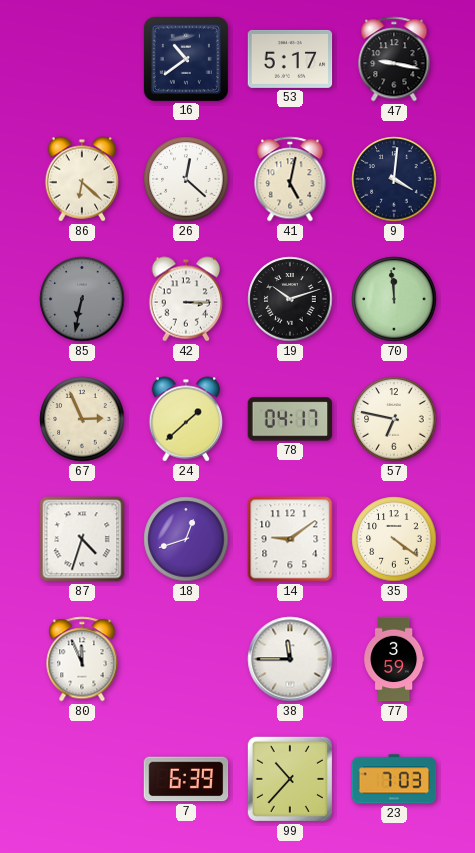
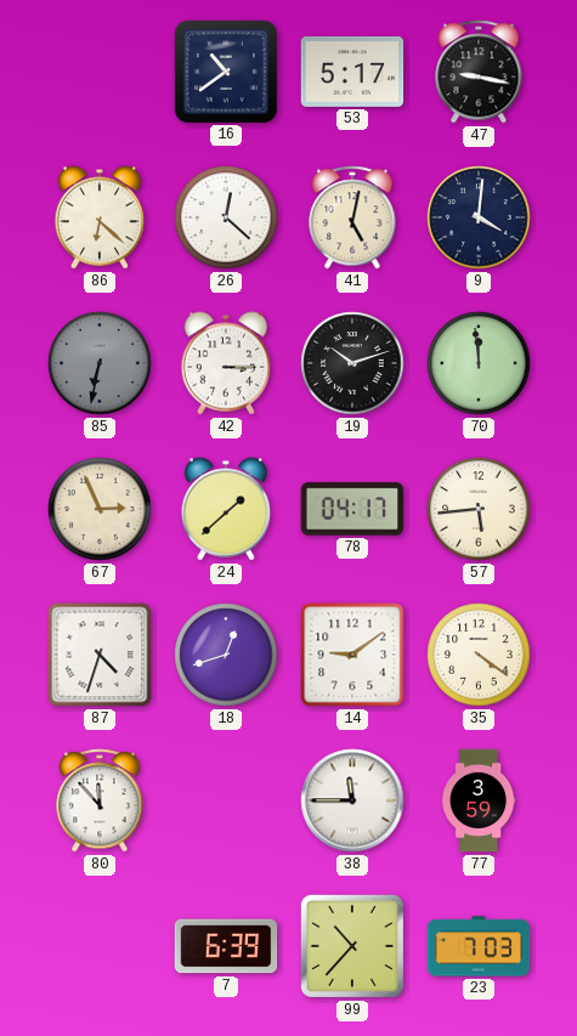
57: 6:47 -> 5:44
80: 11:56 -> 11:53
